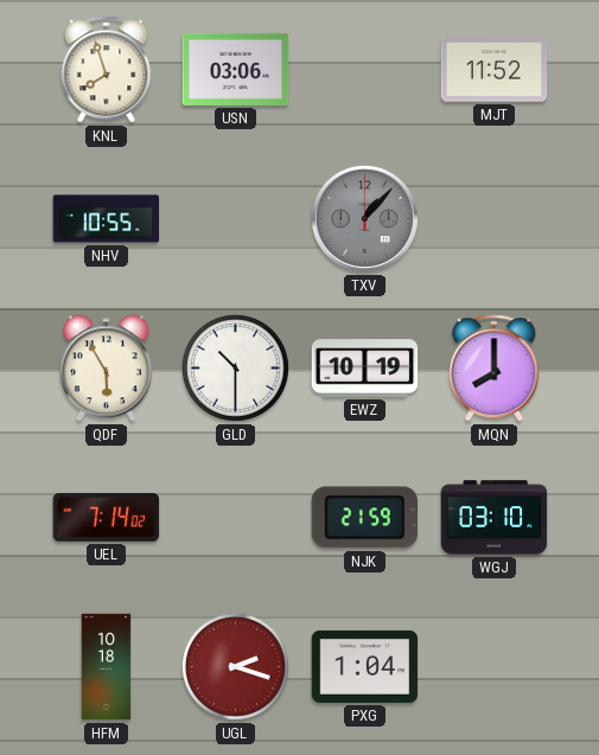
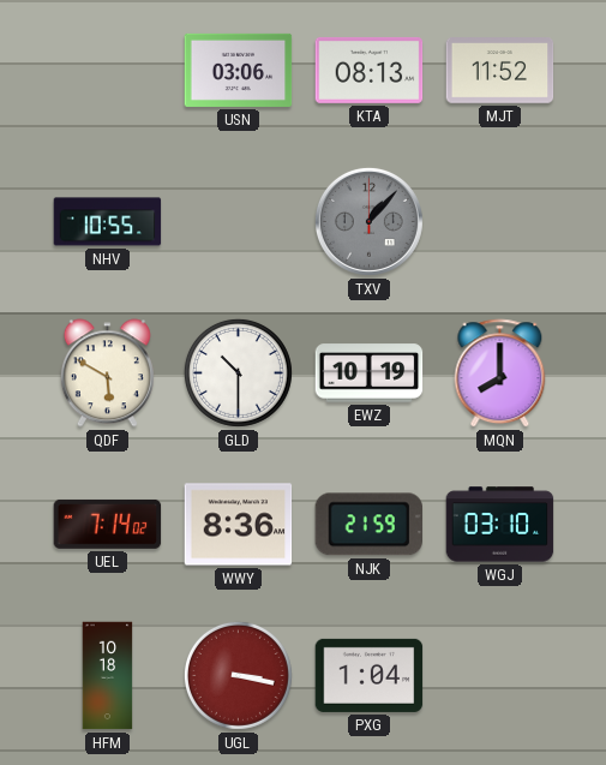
KNL: 7:57 -> none
KTA: none -> 08:13
QDF: 5:55 -> 5:50
WWY: none -> 8:36
UGL: 2:18 -> 3:17
